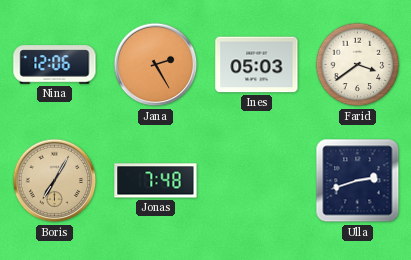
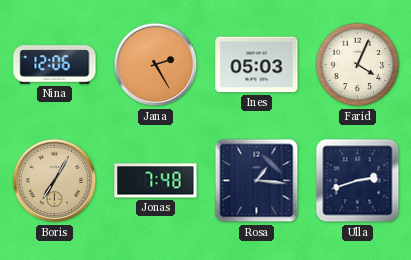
Farid: 3:39 -> 4:04
Rosa: none -> 1:16
